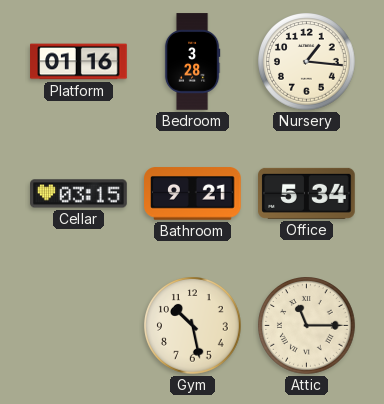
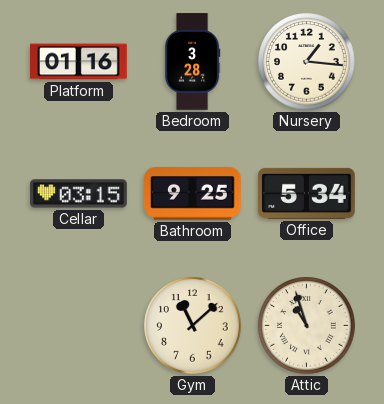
Bathroom: 9:21 -> 9:25
Gym: 10:28 -> 11:08
Attic: 11:15 -> 10:57
